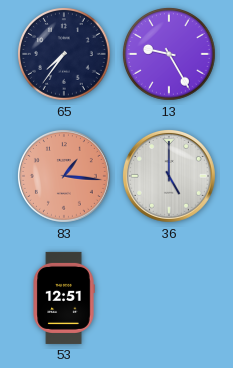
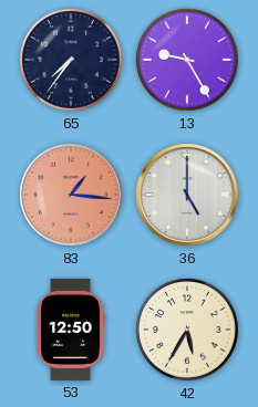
53: 12:51 -> 12:50
42: none -> 5:35
